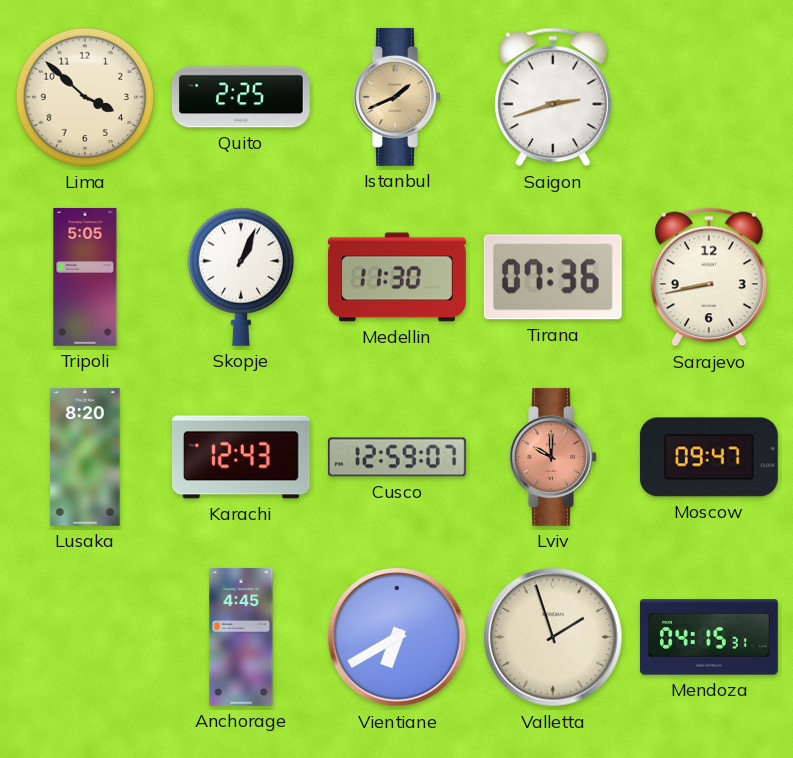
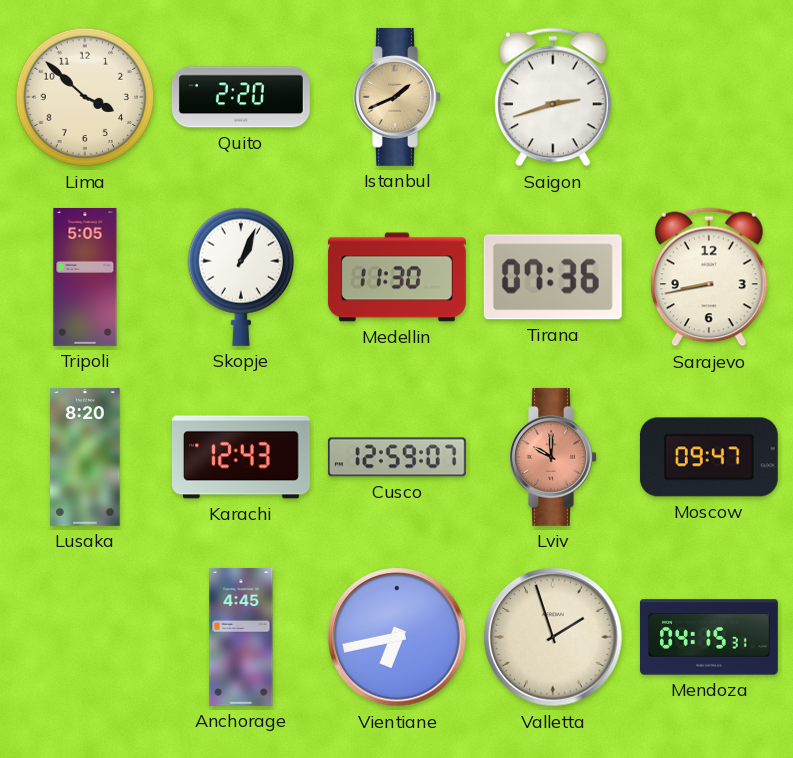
Quito: 2:25 -> 2:20
Vientiane: 6:40 -> 6:43
